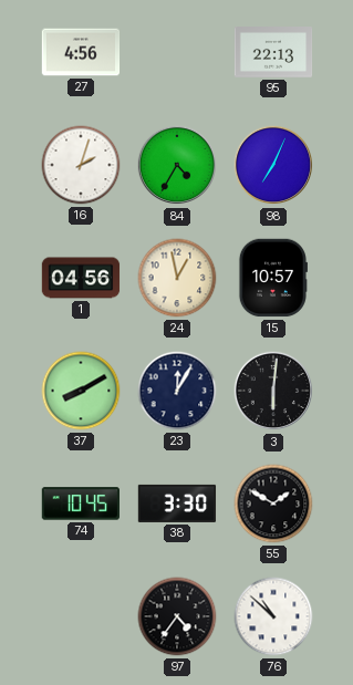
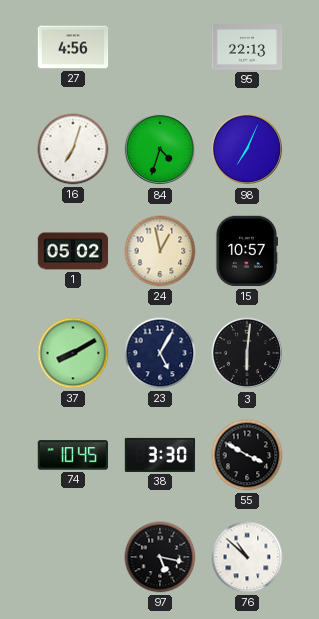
16: 2:03 -> 7:03
84: 4:35 -> 4:33
1: 04:56 -> 05:02
23: 12:05 -> 5:05
55: 1:50 -> 3:50
97: 4:36 -> 5:17
